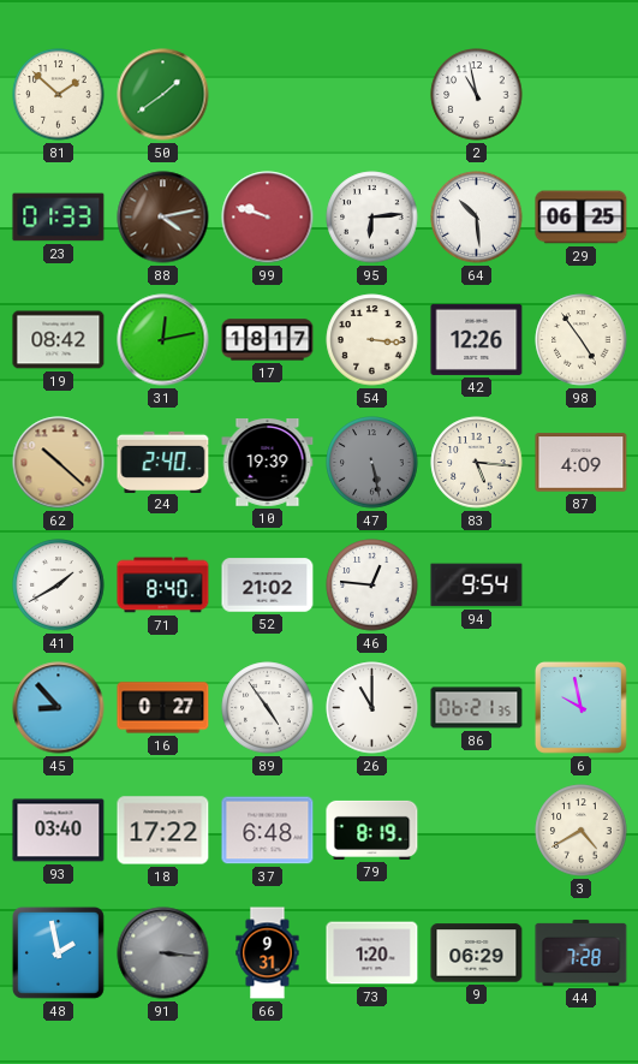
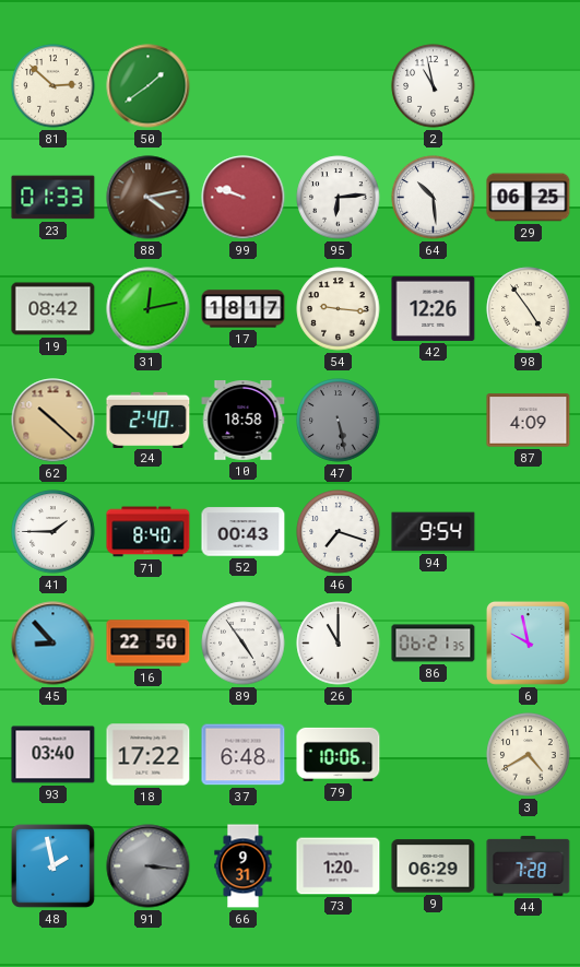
81: 1:52 -> 2:52
54: 3:16 -> 9:16
10: 19:39 -> 18:58
83: 5:16 -> none
41: 1:40 -> 1:45
52: 21:02 -> 00:43
46: 12:46 -> 7:18
16: 0:27 -> 22:50
79: 8:19 -> 10:06
